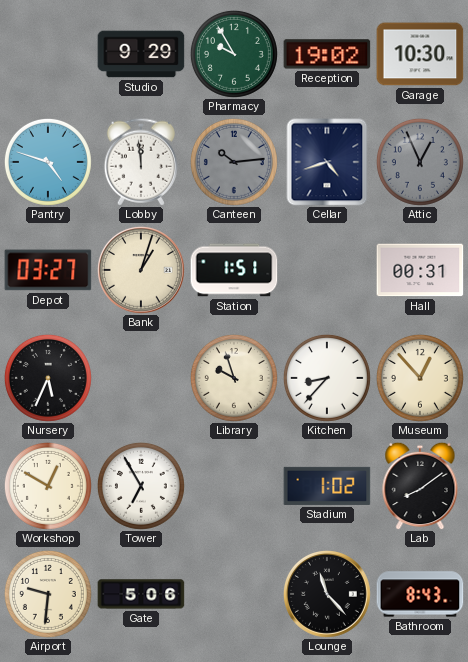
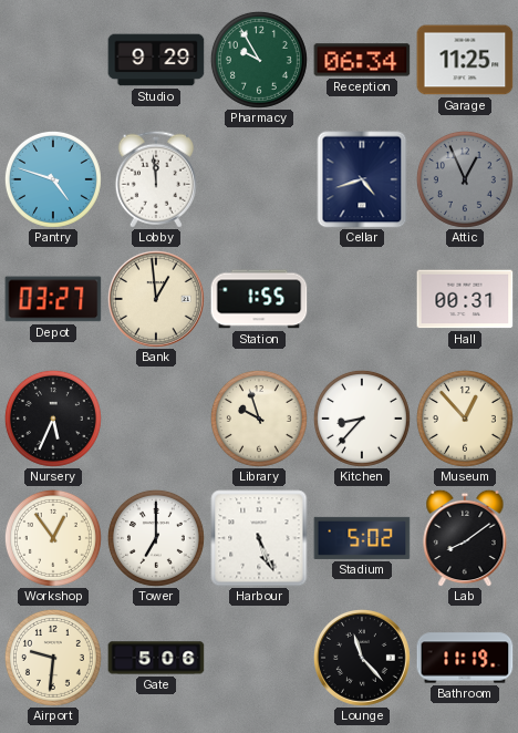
Reception: 19:02 -> 06:34
Garage: 10:30 -> 11:25
Canteen: 10:14 -> none
Bank: 1:03 -> 12:59
Station: 1:51 -> 1:55
Workshop: 12:50 -> 12:54
Tower: 6:55 -> 7:00
Harbour: none -> 5:26
Stadium: 1:02 -> 5:02
Bathroom: 8:43 -> 11:19
